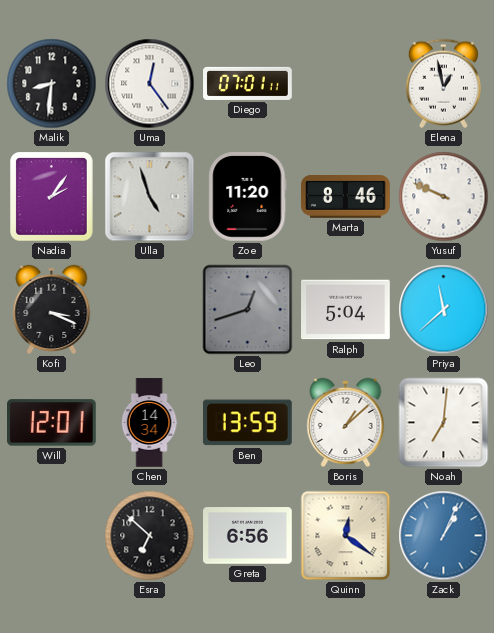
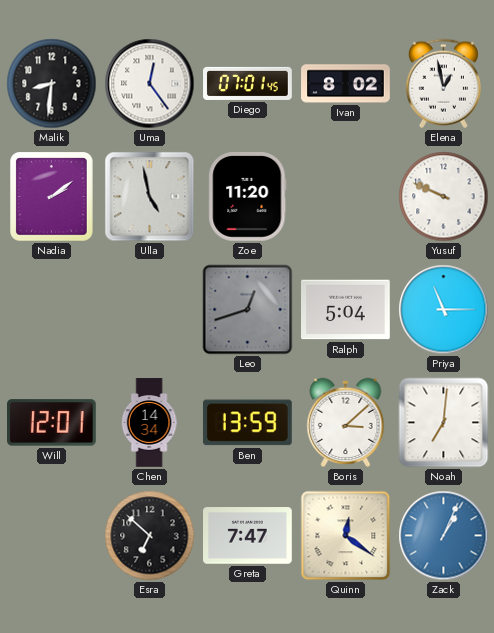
Diego: 07:01:11 -> 07:01:45
Ivan: none -> 8:02
Nadia: 2:06 -> 2:09
Ulla: 4:57 -> 4:58
Marta: 8:46 -> none
Kofi: 3:19 -> none
Priya: 11:38 -> 11:15
Boris: 1:08 -> 3:08
Greta: 6:56 -> 7:47
